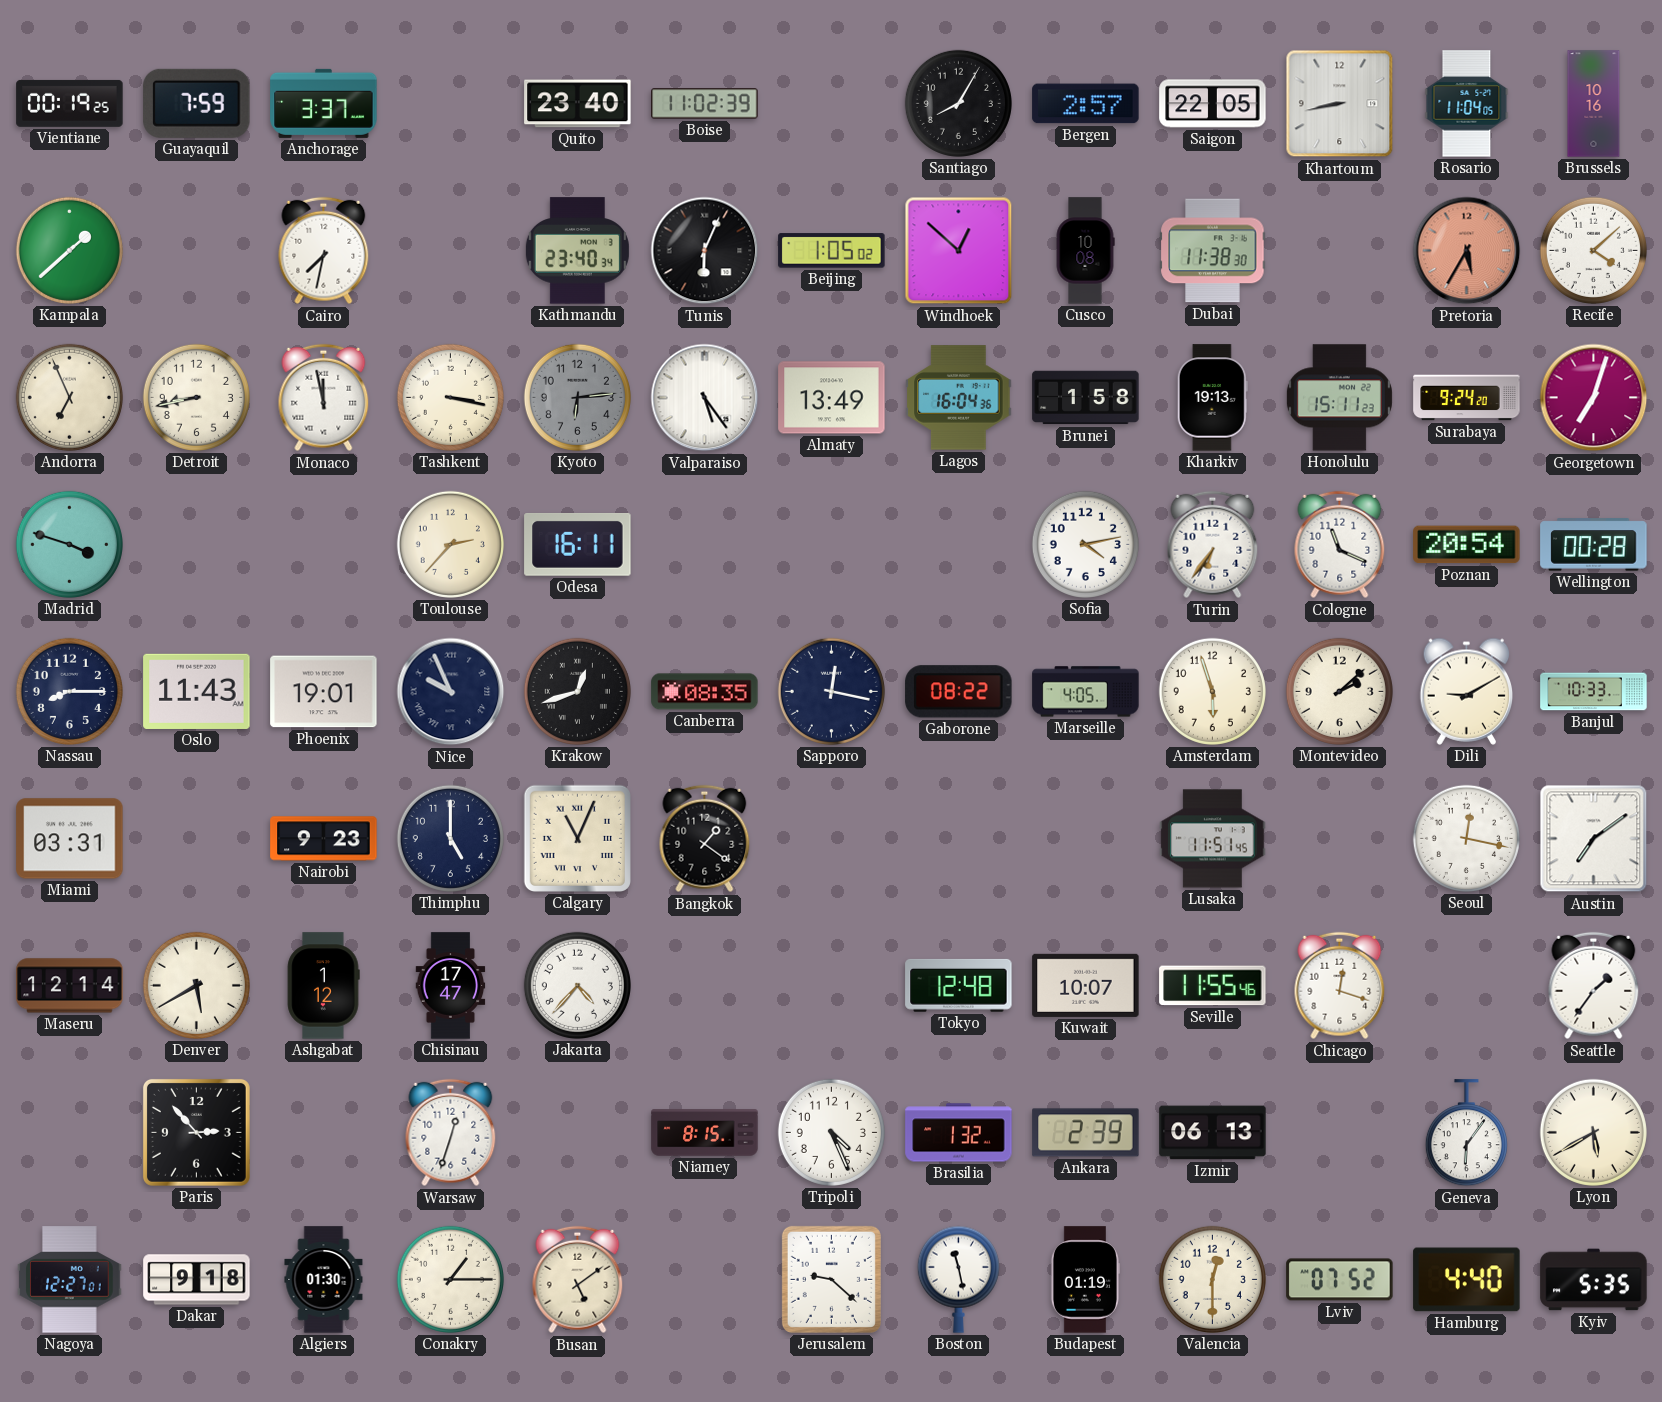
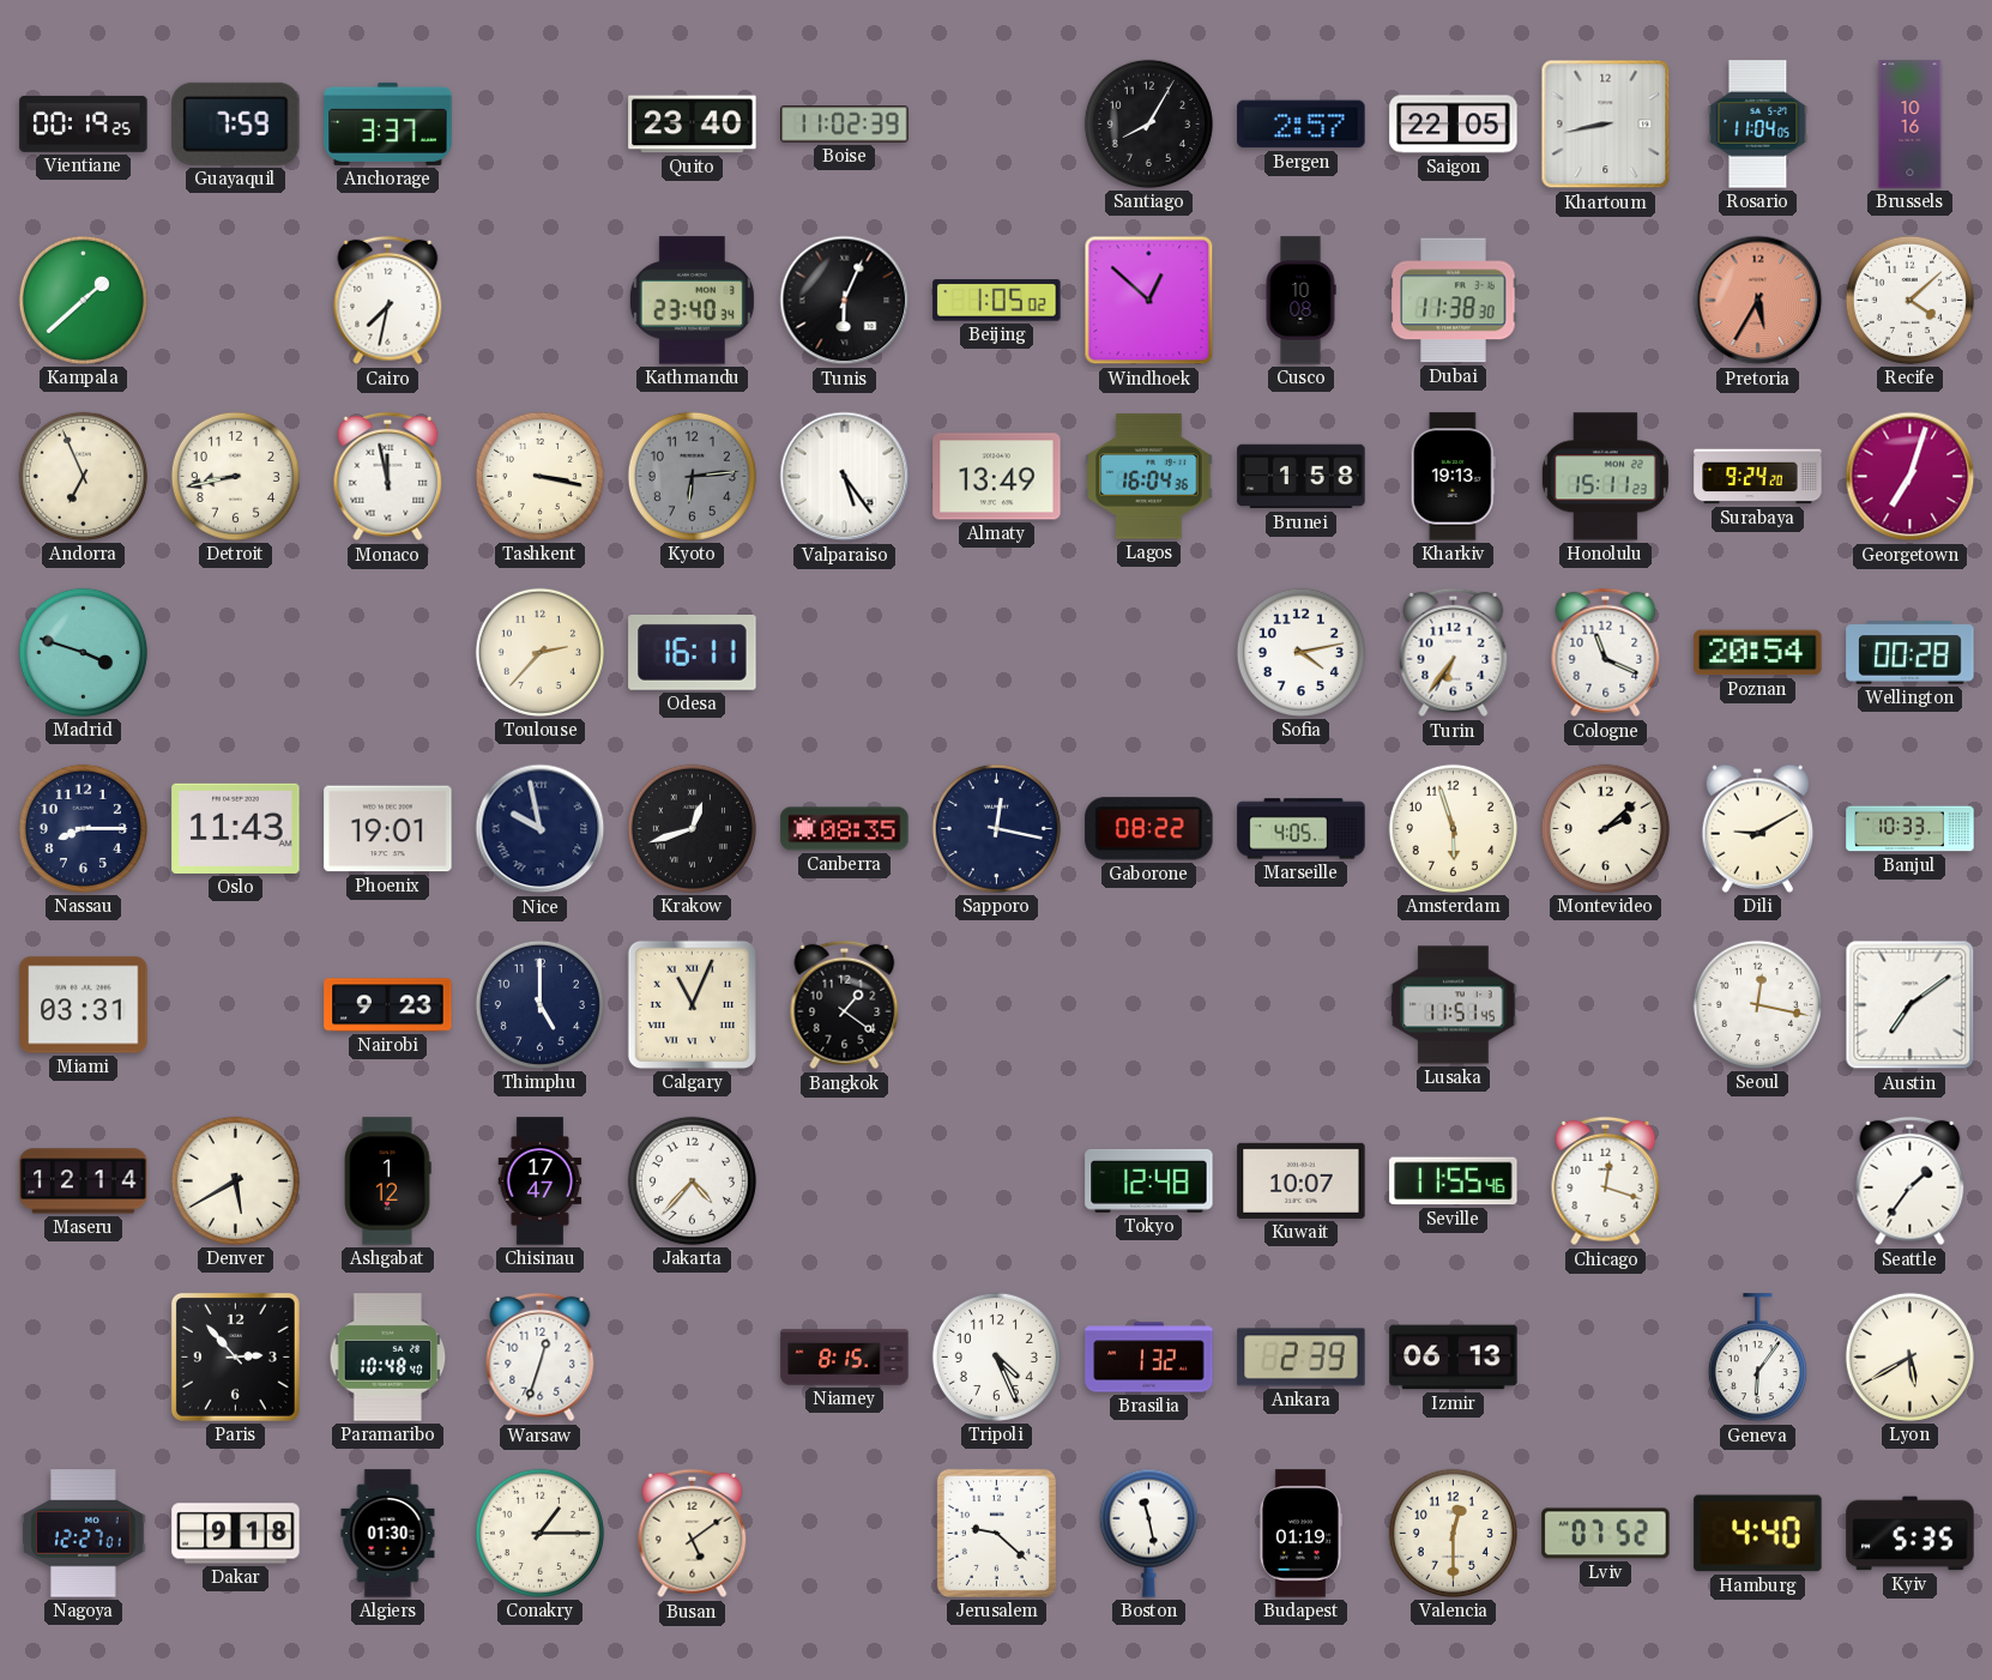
Nice: 9:56 -> 9:58
Paramaribo: none -> 10:48
